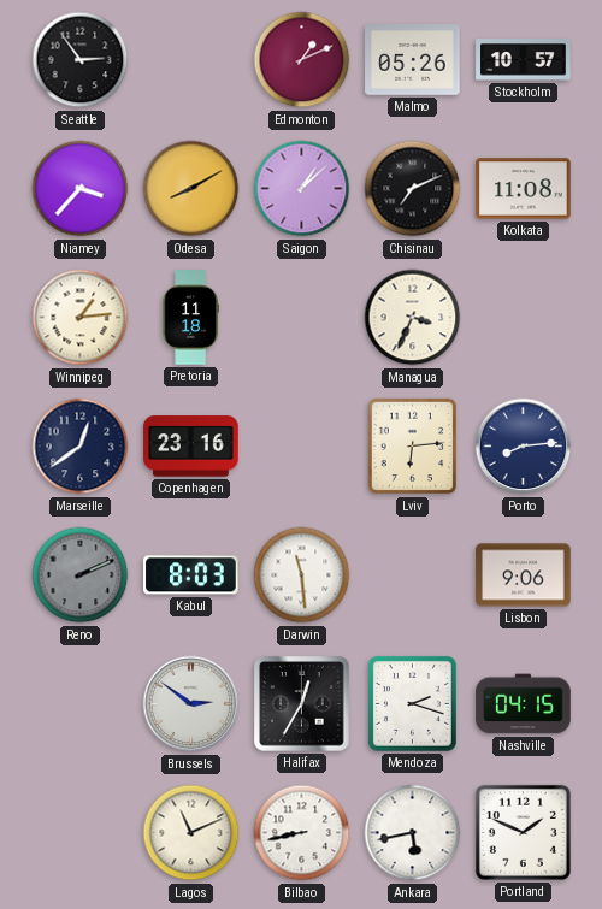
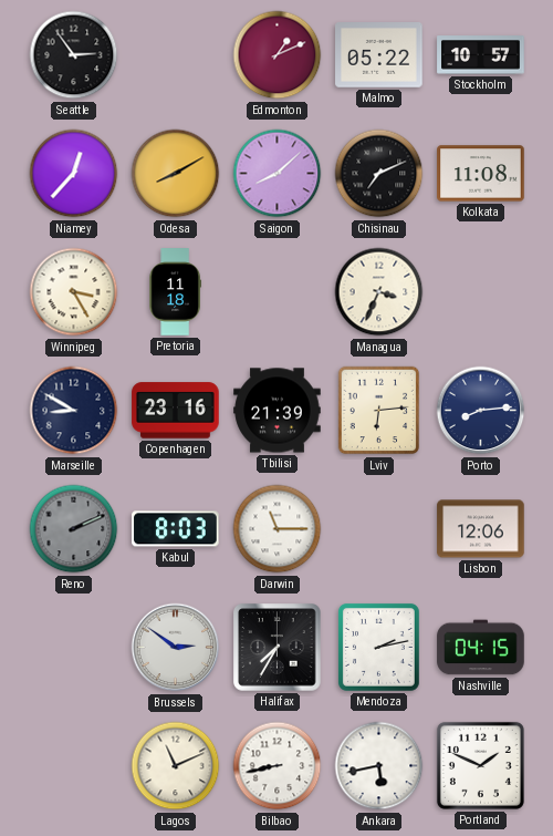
Malmo: 05:26 -> 05:22
Niamey: 3:37 -> 12:37
Saigon: 1:08 -> 8:08
Winnipeg: 1:14 -> 3:25
Marseille: 12:39 -> 8:50
Tbilisi: none -> 21:39
Darwin: 11:29 -> 11:15
Lisbon: 9:06 -> 12:06
Halifax: 12:35 -> 7:35
Mendoza: 2:18 -> 2:13
